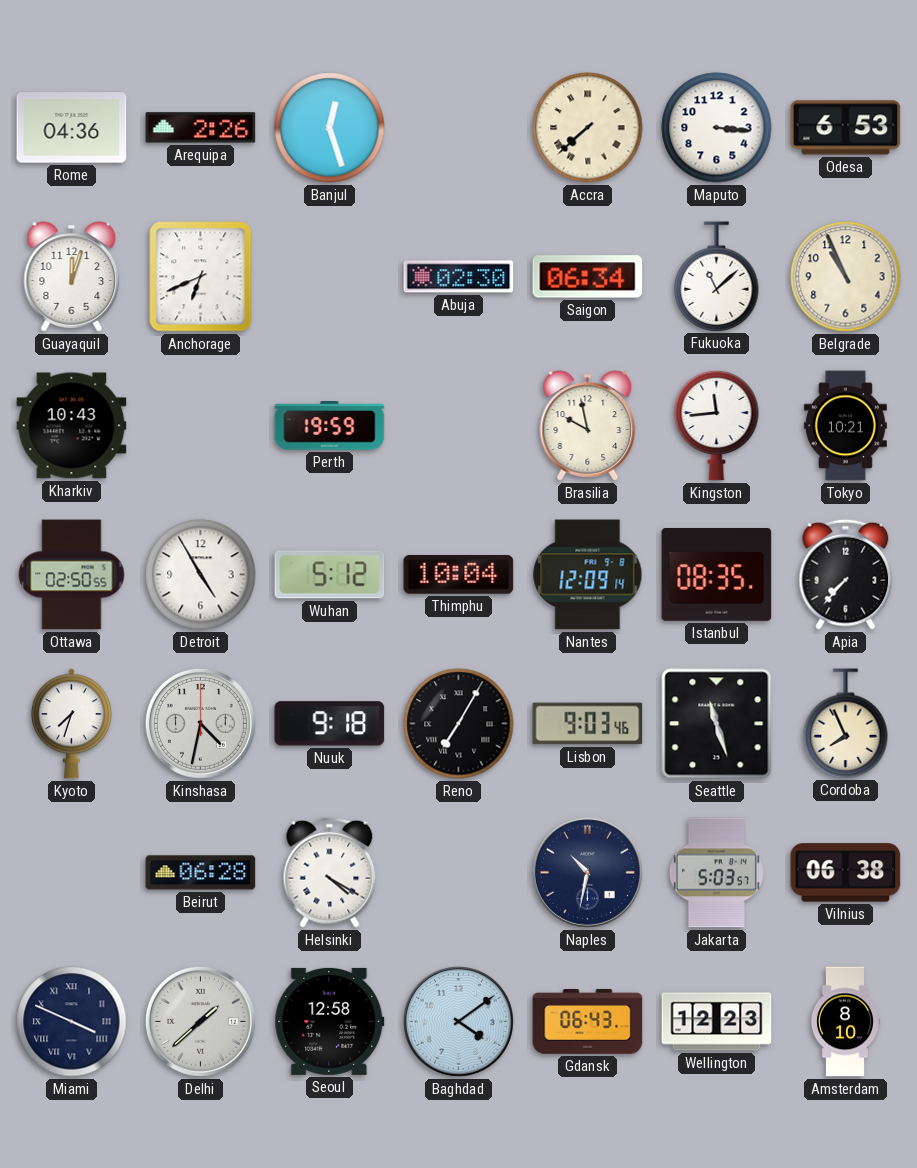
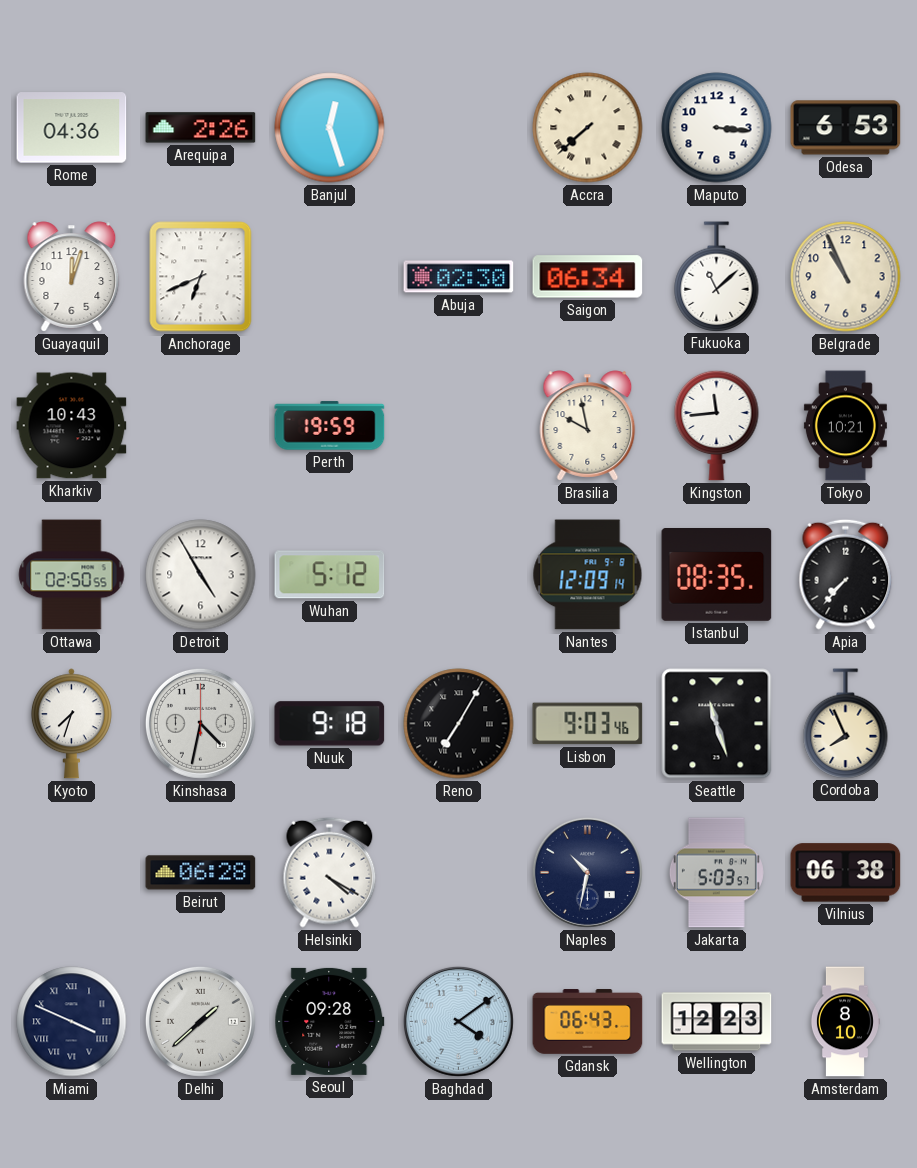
Thimphu: 10:04 -> none
Seoul: 12:58 -> 09:28
